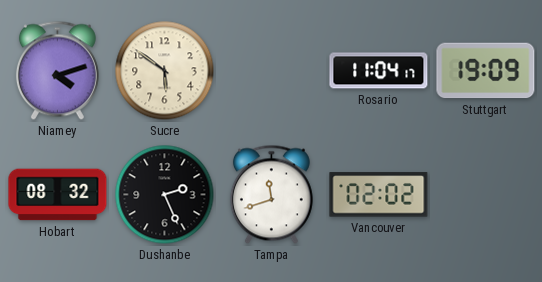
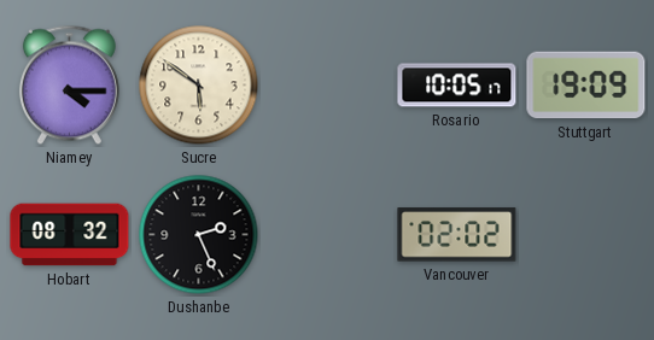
Niamey: 4:12 -> 4:15
Rosario: 11:04 -> 10:05
Tampa: 11:42 -> none
